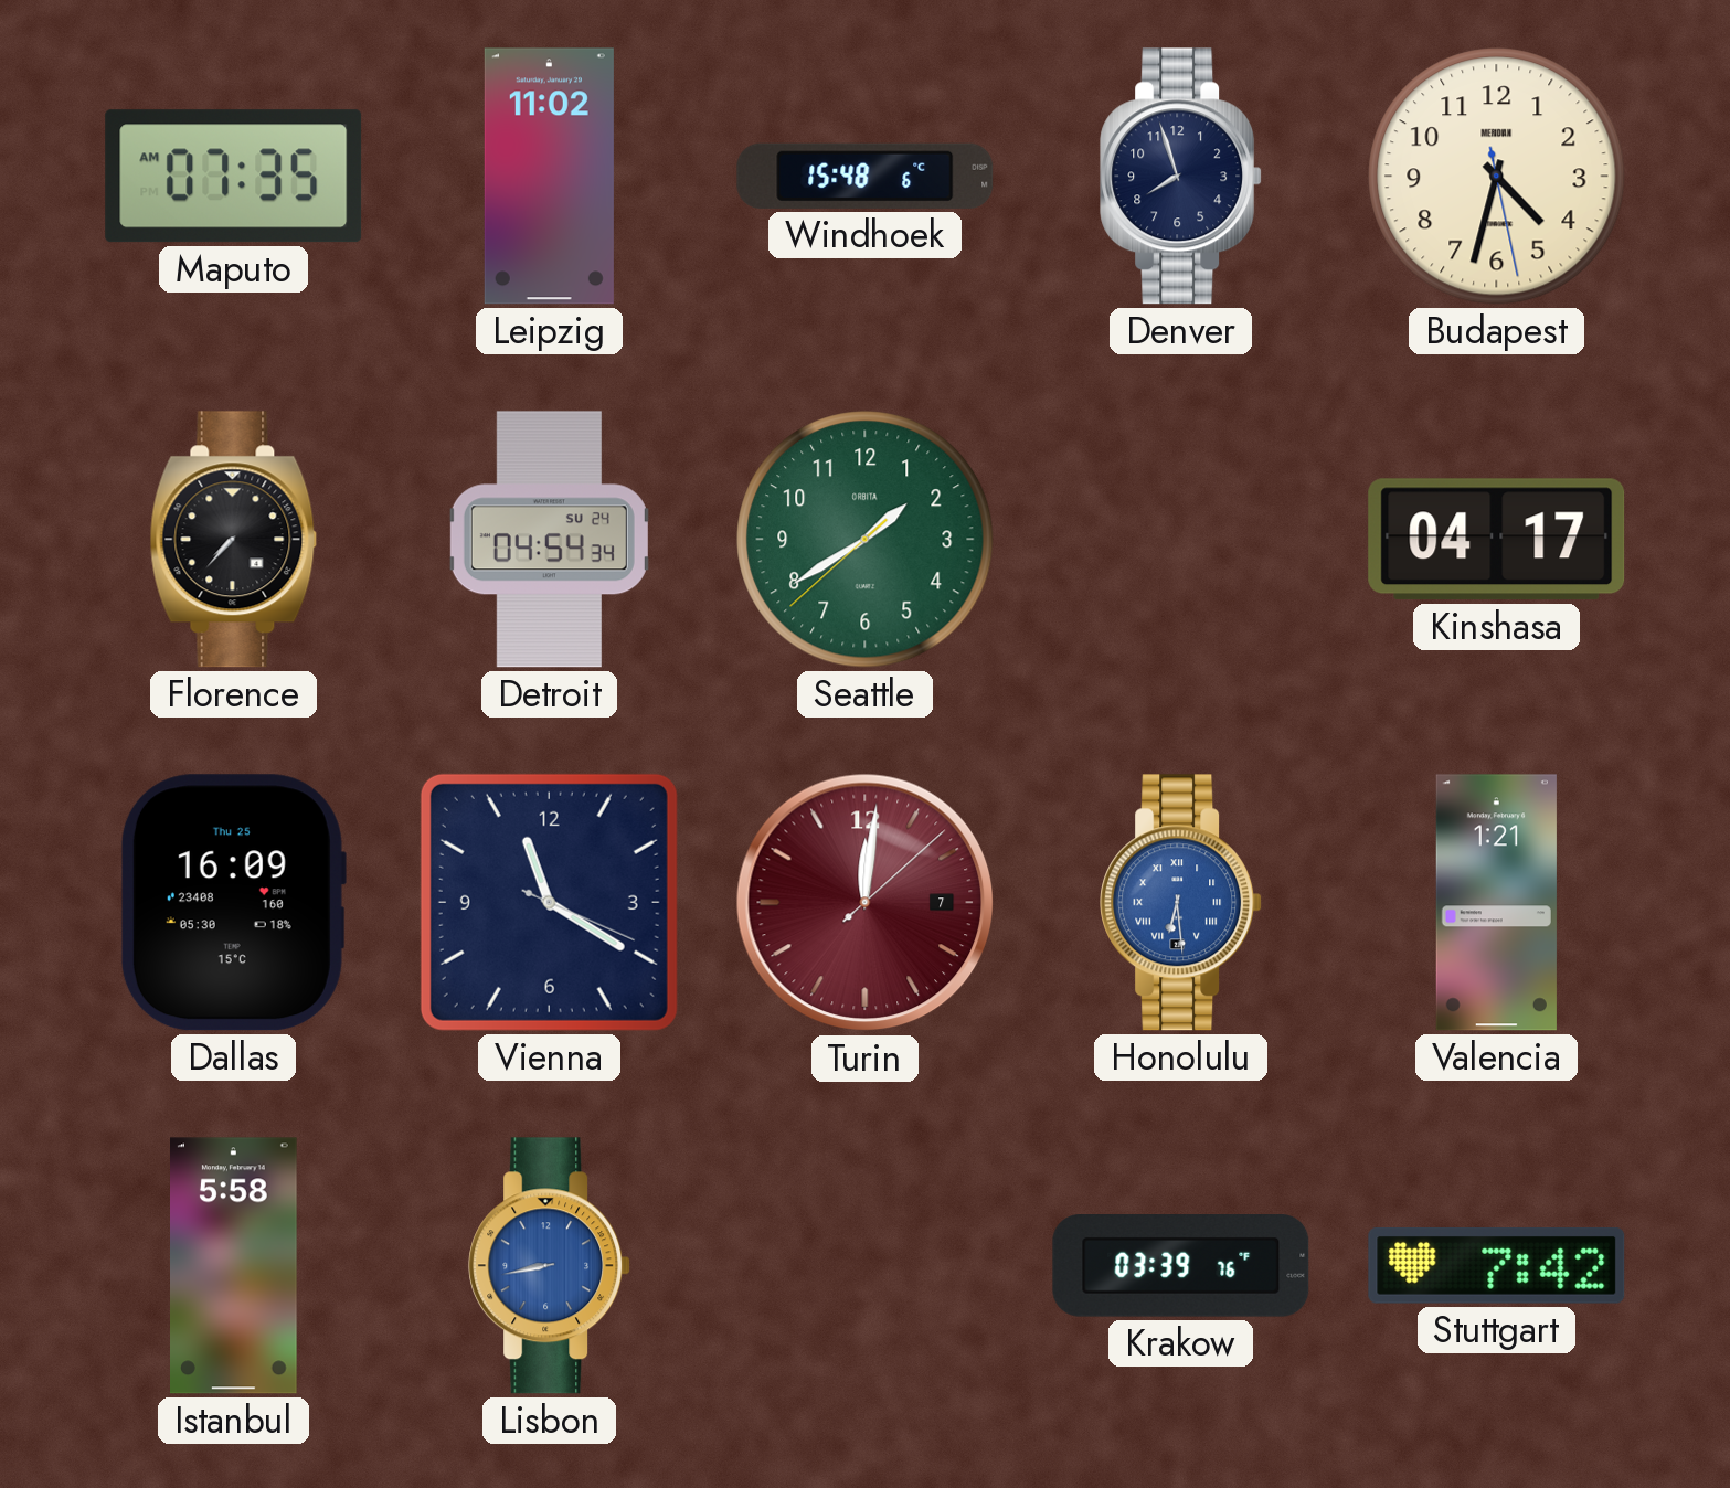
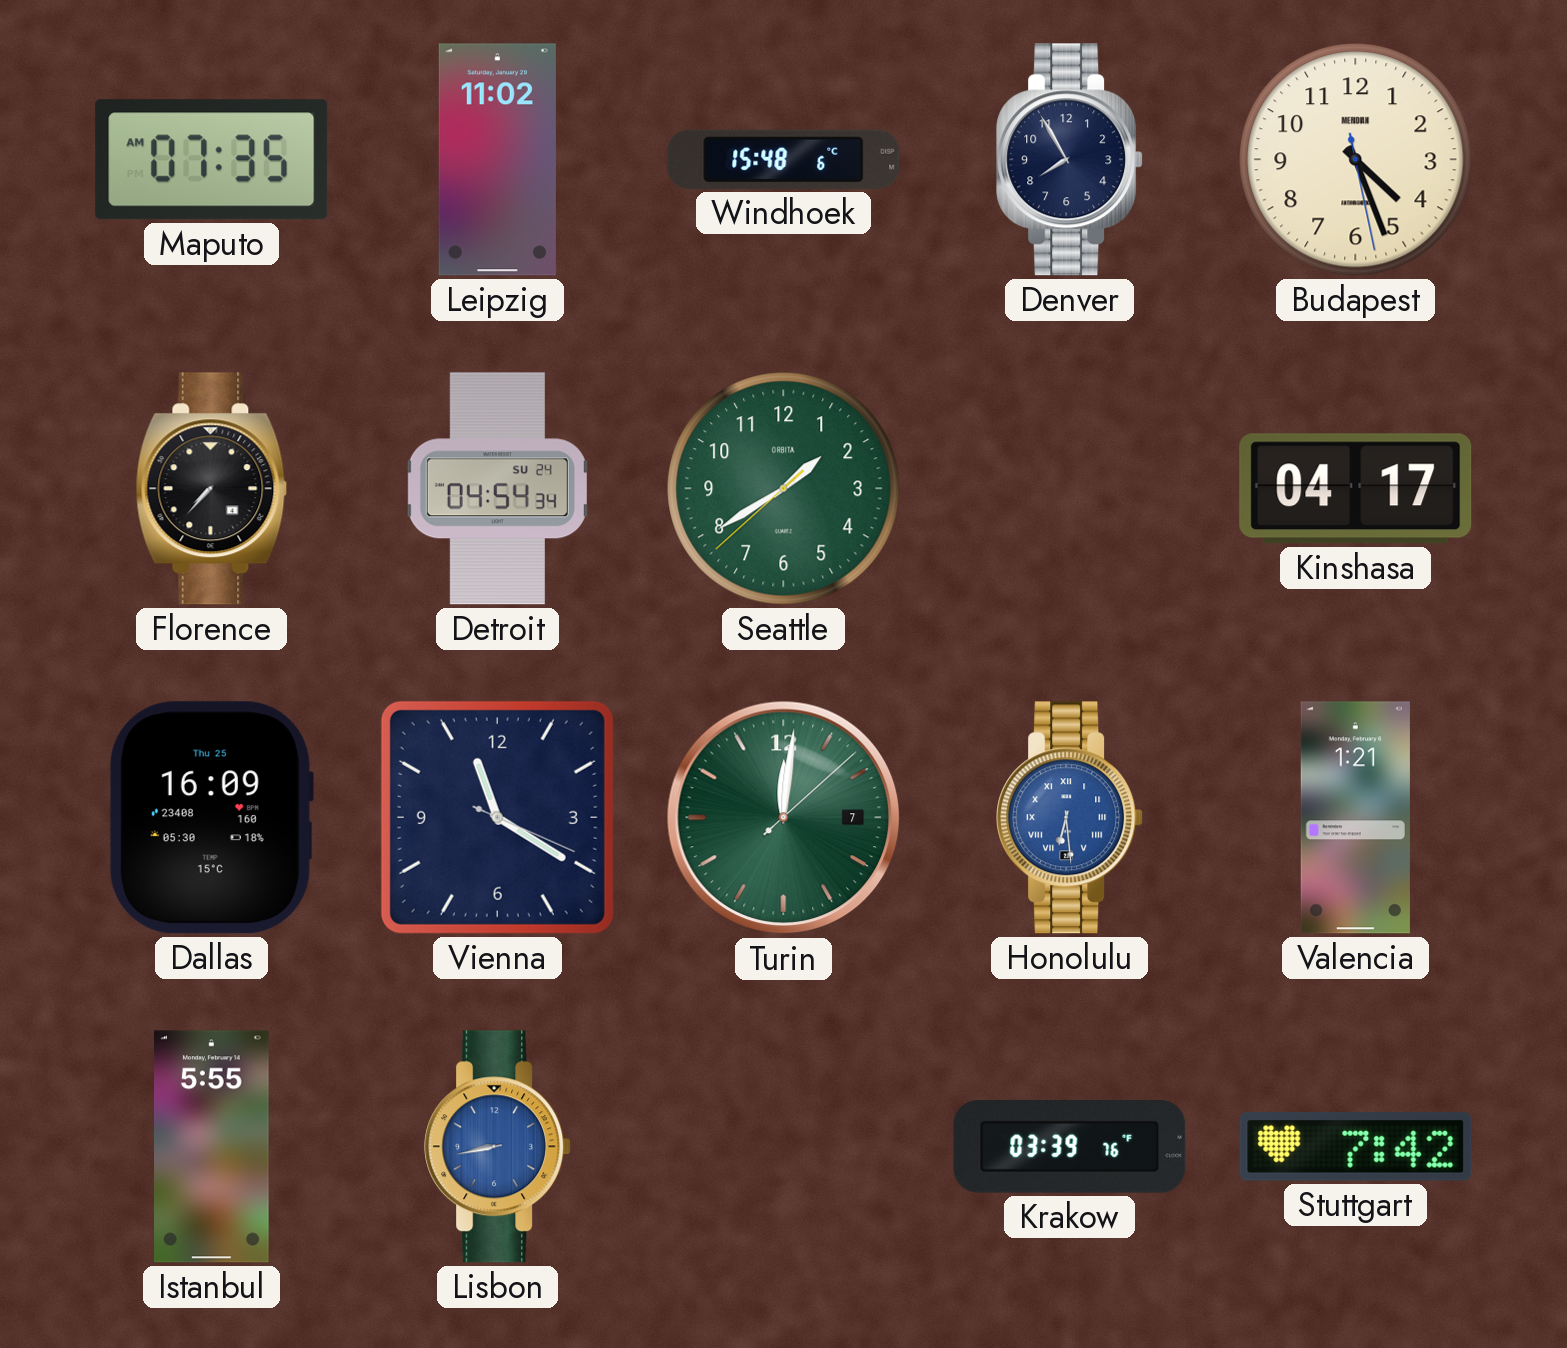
Denver: 7:57 -> 7:55
Budapest: 4:32 -> 4:26
Turin dial: burgundy -> green
Istanbul: 5:58 -> 5:55
